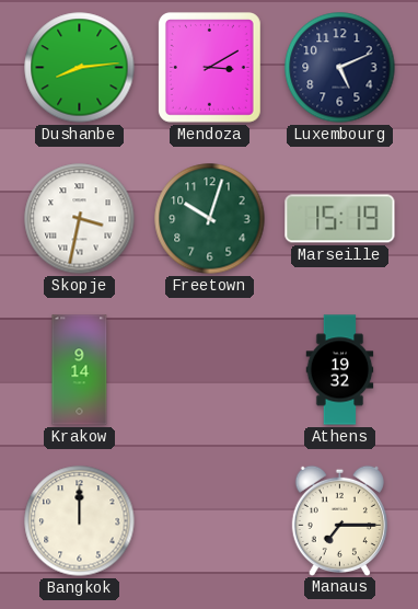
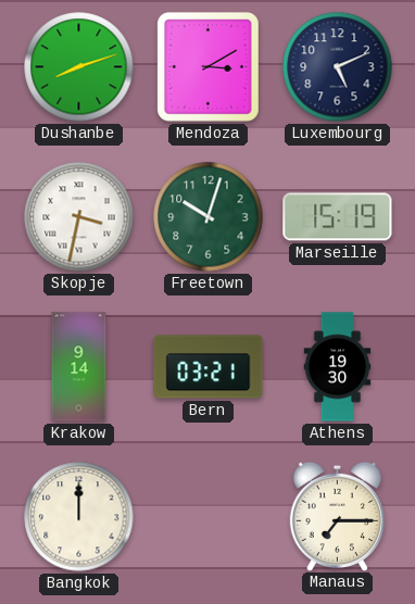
Dushanbe: 8:14 -> 8:12
Bern: none -> 03:21
Athens: 19:32 -> 19:30
